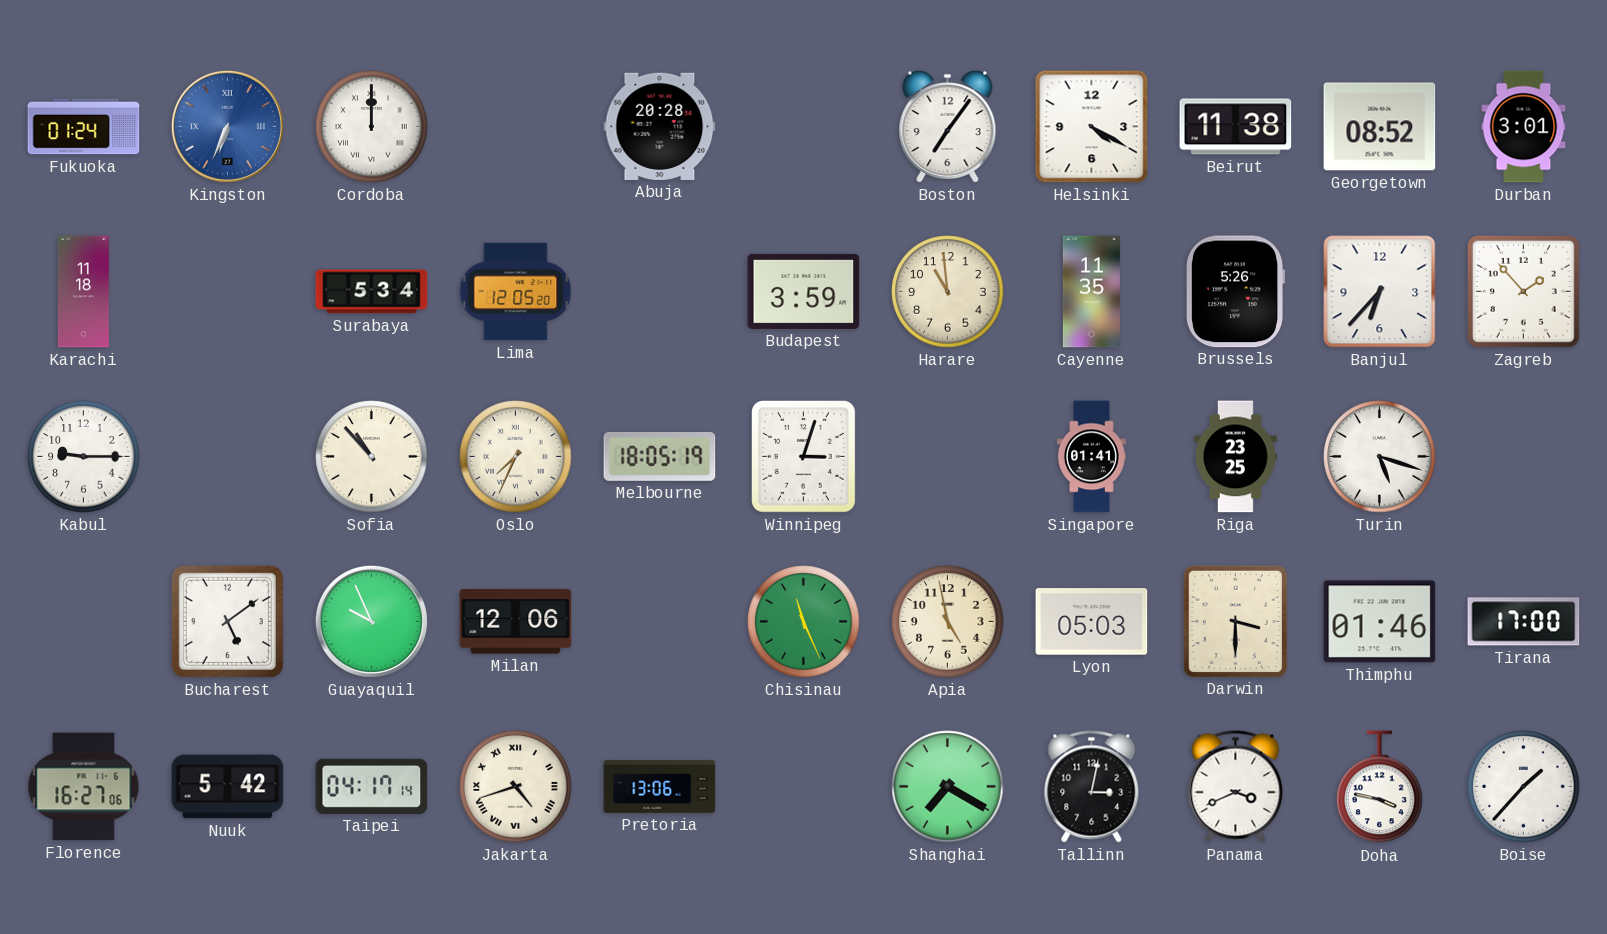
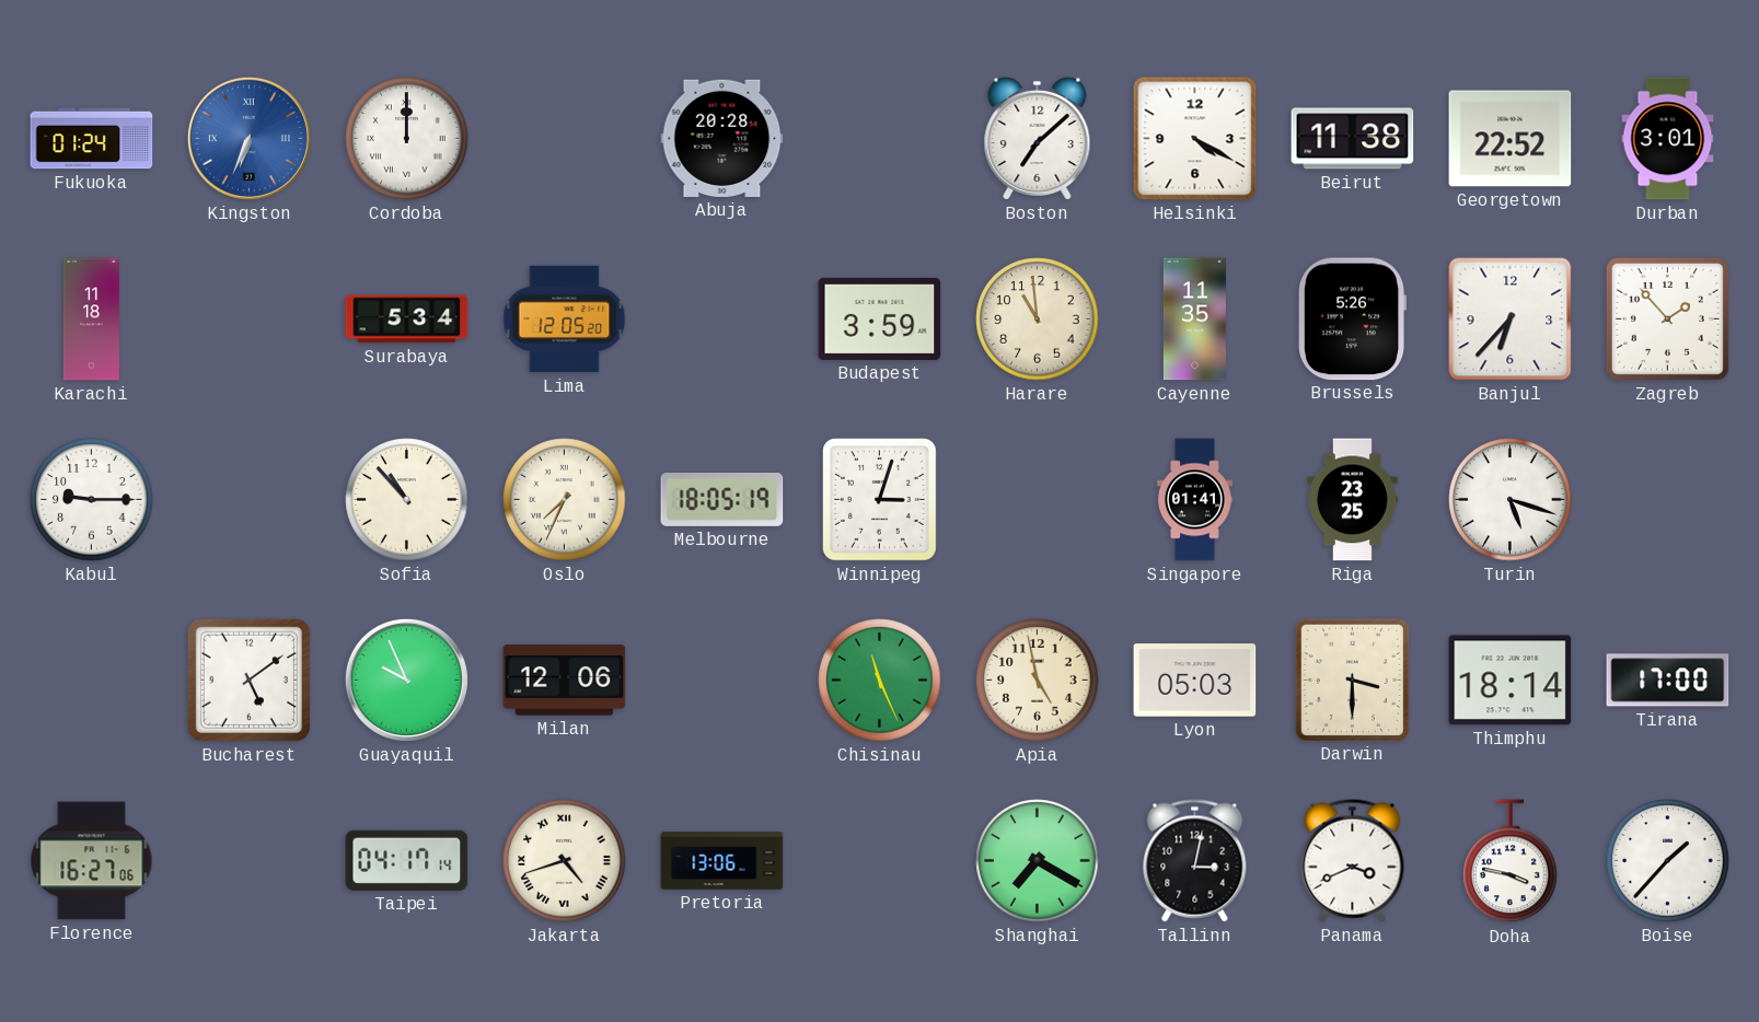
Boston: 7:06 -> 7:08
Georgetown: 08:52 -> 22:52
Thimphu: 01:46 -> 18:14
Nuuk: 5:42 -> none
